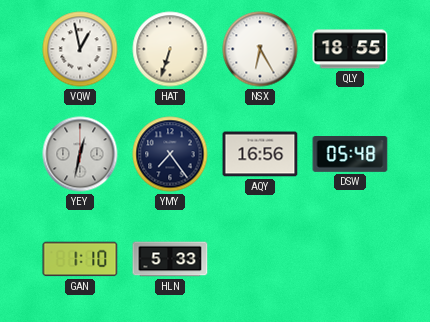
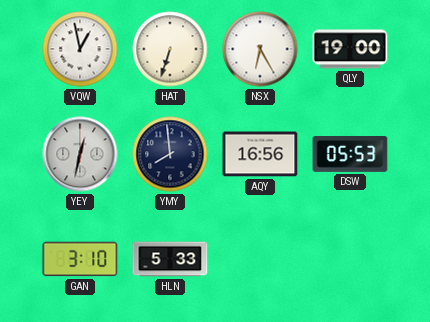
QLY: 18:55 -> 19:00
YMY: 7:24 -> 7:59
DSW: 05:48 -> 05:53
GAN: 1:10 -> 3:10
